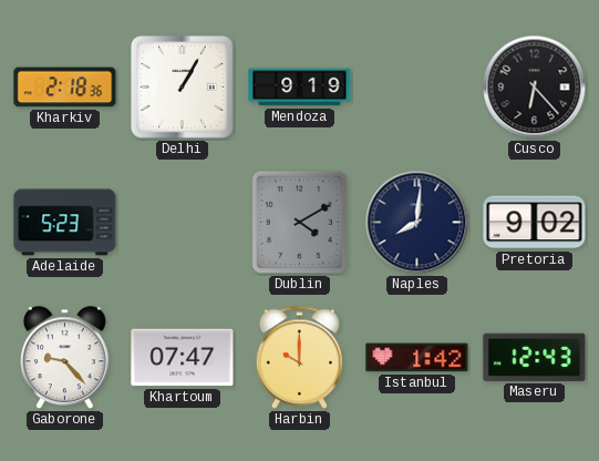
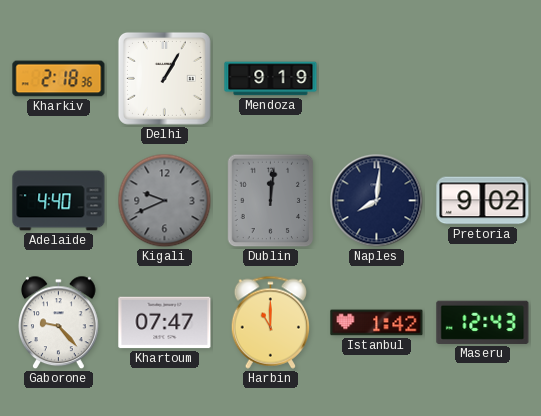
Cusco: 6:23 -> none
Adelaide: 5:23 -> 4:40
Kigali: none -> 9:41
Dublin: 4:10 -> 12:01
Harbin: 10:00 -> 11:00
